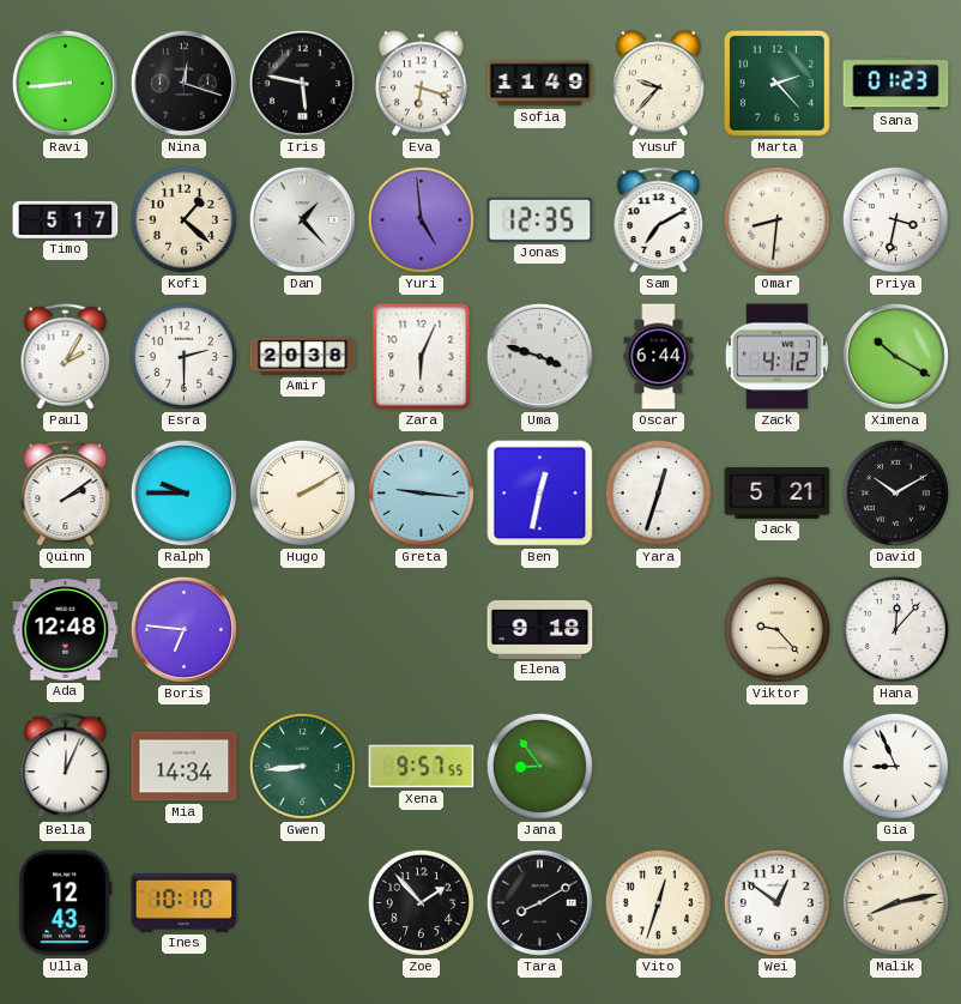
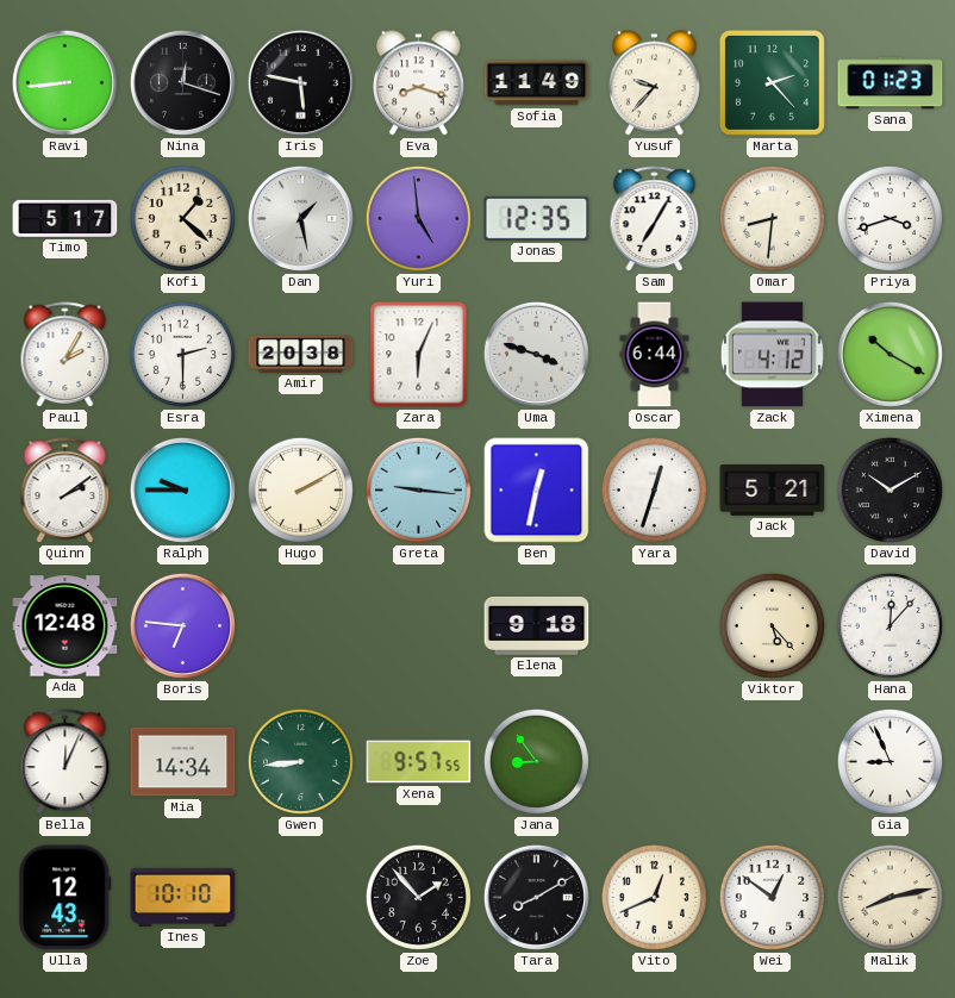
Eva: 6:18 -> 8:18
Dan: 1:23 -> 1:28
Sam: 7:10 -> 7:05
Priya: 3:32 -> 3:42
Viktor: 9:23 -> 5:23
Vito: 12:33 -> 12:41
